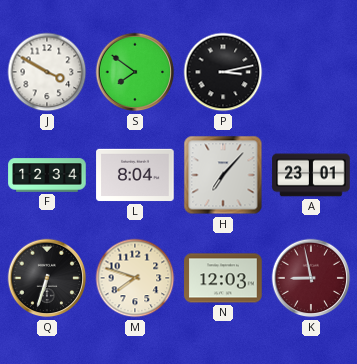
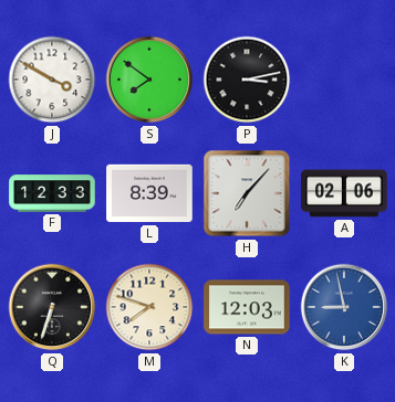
F: 12:34 -> 12:33
L: 8:04 -> 8:39
A: 23:01 -> 02:06
K dial: burgundy -> blue
